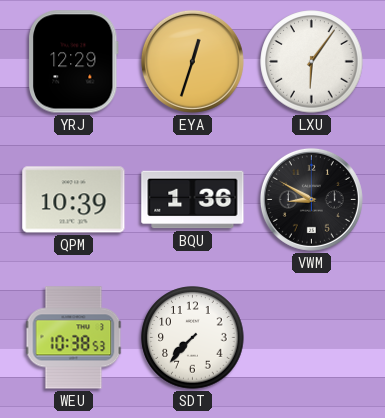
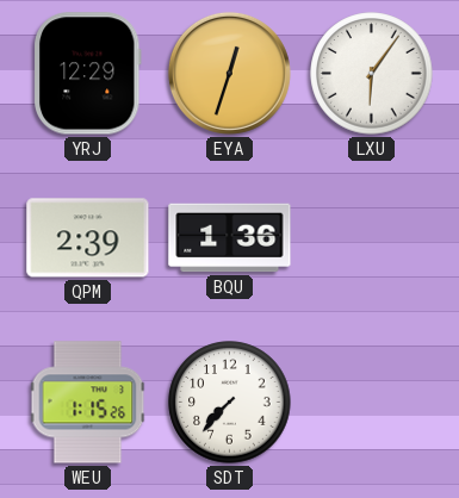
QPM: 10:39 -> 2:39
VWM: 8:50 -> none
WEU: 10:38 -> 1:15
